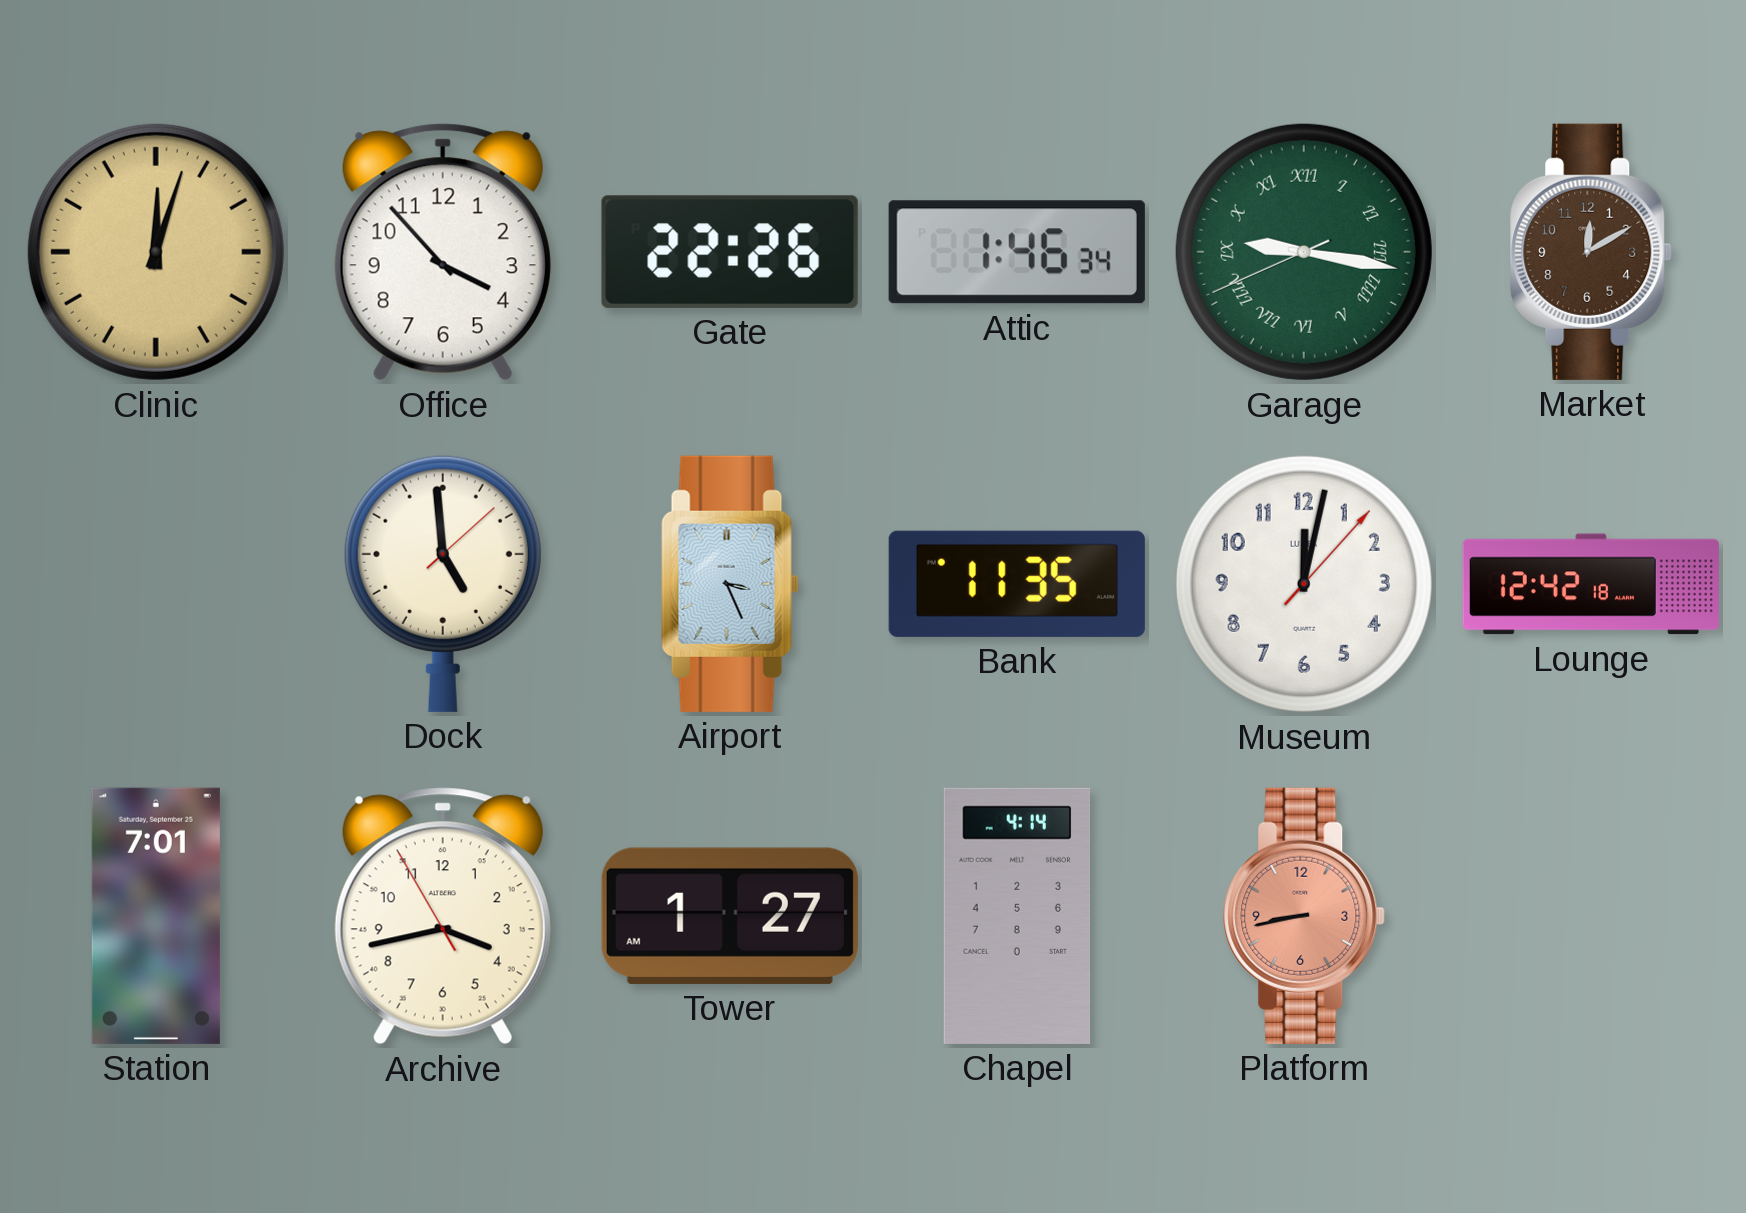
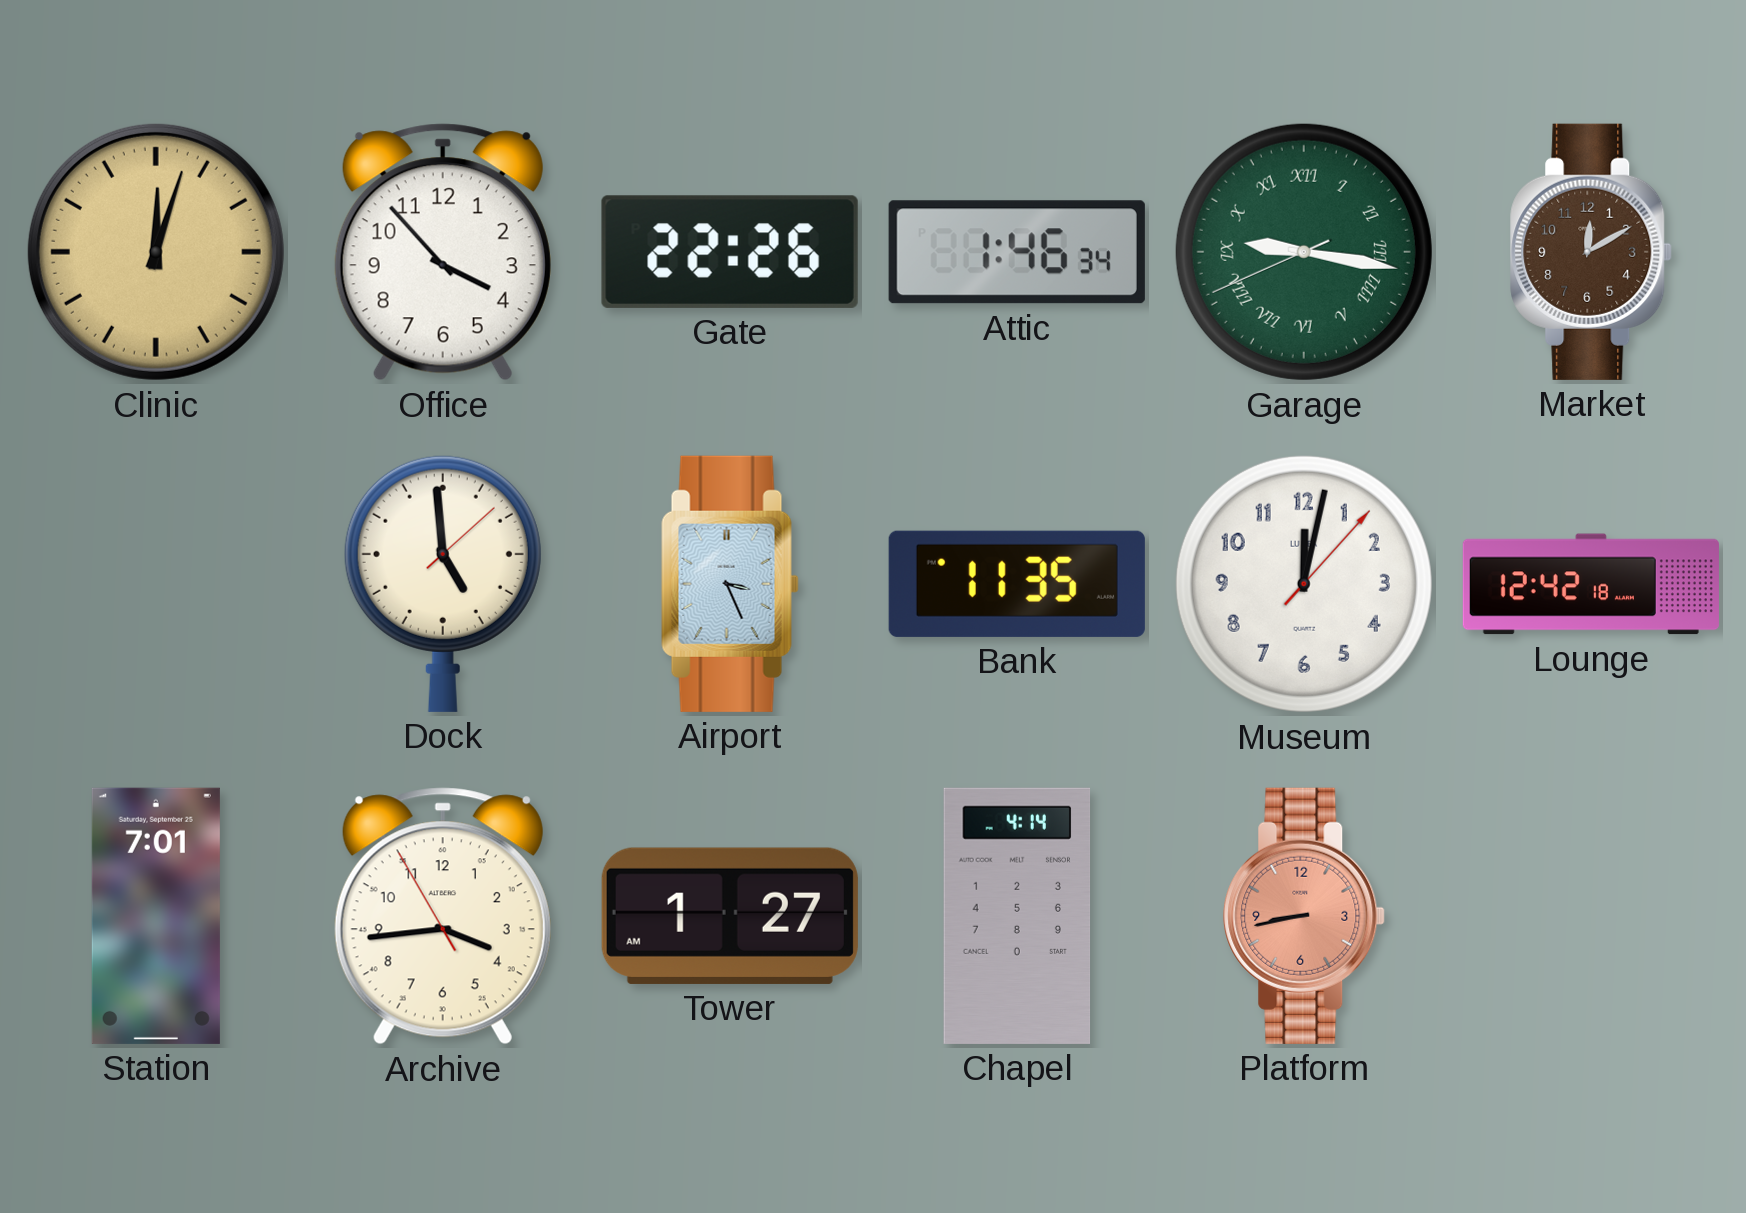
Archive: 3:42 -> 3:43
